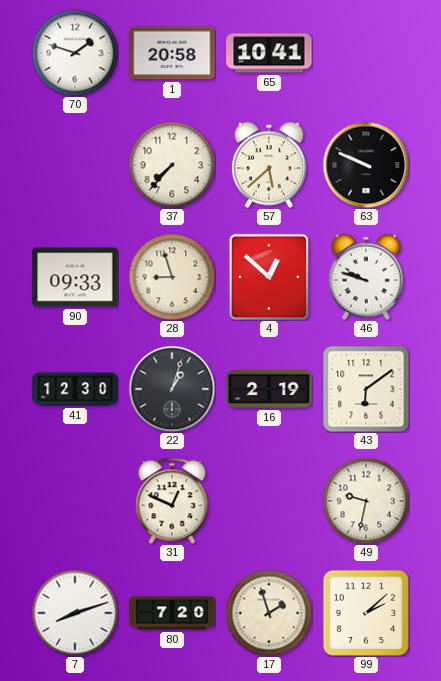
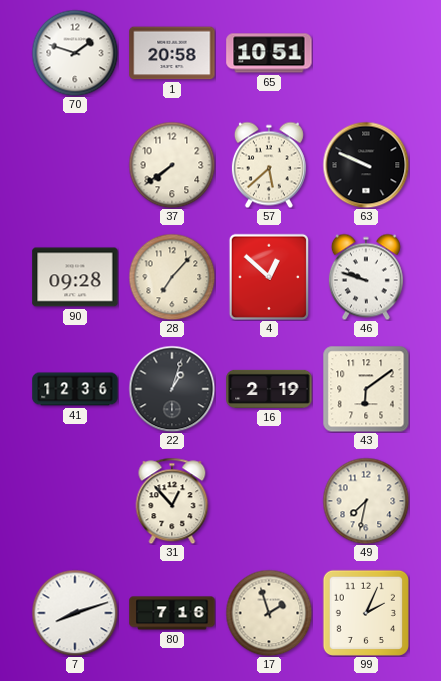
65: 10:41 -> 10:51
37: 7:37 -> 7:39
90: 09:33 -> 09:28
28: 8:57 -> 7:07
41: 12:30 -> 12:36
31: 12:49 -> 12:53
49: 9:32 -> 7:32
80: 7:20 -> 7:16
99: 2:08 -> 2:04
